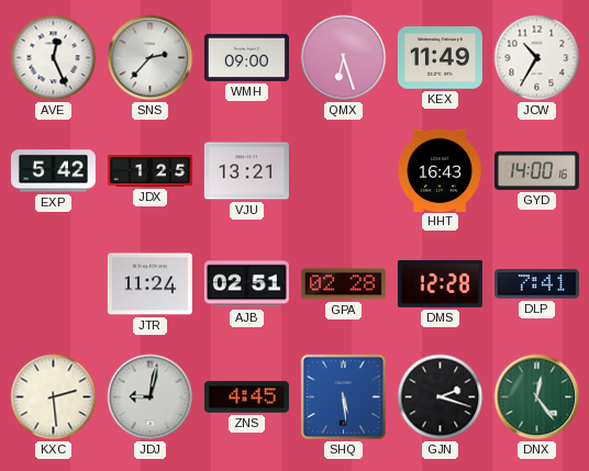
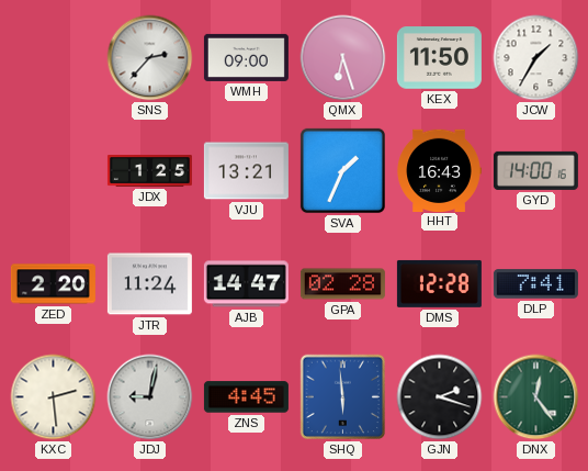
AVE: 12:26 -> none
KEX: 11:49 -> 11:50
JCW: 10:35 -> 1:35
EXP: 5:42 -> none
SVA: none -> 1:34
ZED: none -> 2:20
AJB: 02:51 -> 14:47
SHQ: 5:29 -> 5:59
